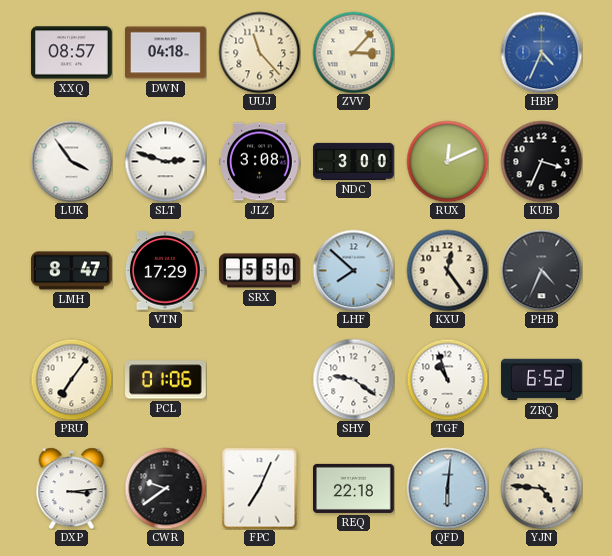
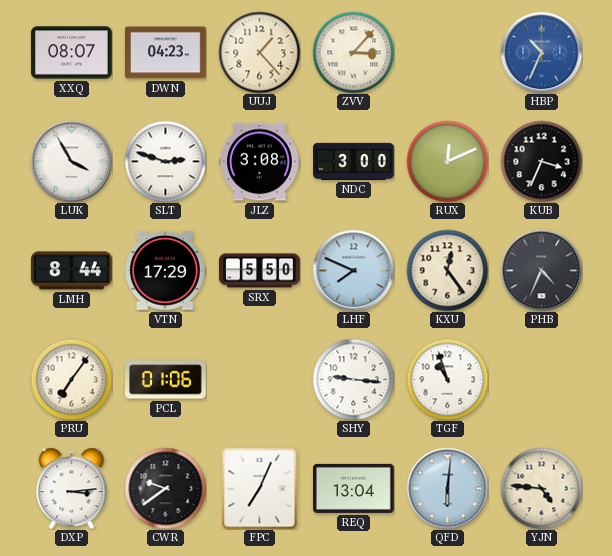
XXQ: 08:57 -> 08:07
DWN: 04:18 -> 04:23
UUJ: 11:23 -> 1:23
HBP: 4:34 -> 10:34
LUK: 3:54 -> 3:55
LMH: 8:47 -> 8:44
LHF: 7:52 -> 7:49
SHY: 9:21 -> 9:16
ZRQ: 6:52 -> none
REQ: 22:18 -> 13:04
